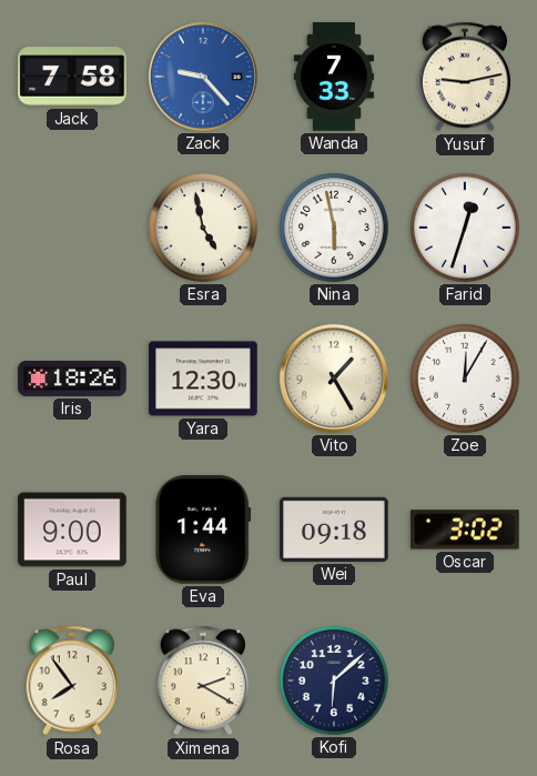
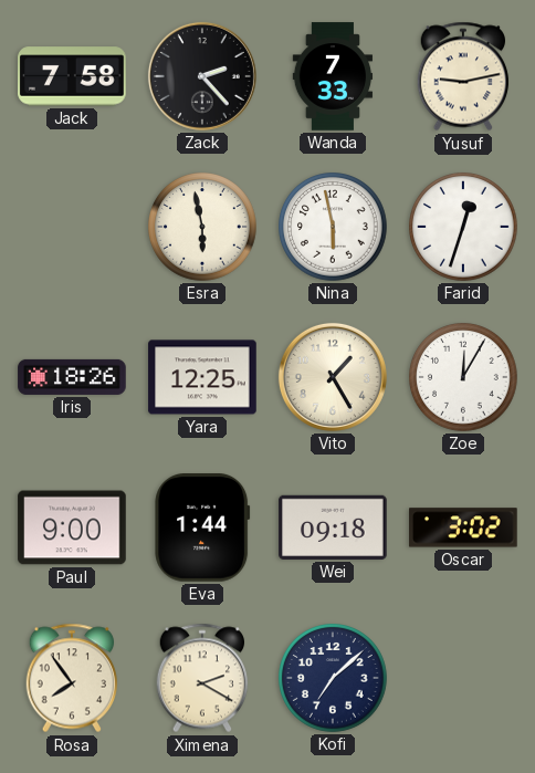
Zack: 9:23 -> 2:23
Zack dial: blue -> black
Esra: 4:58 -> 5:58
Yara: 12:30 -> 12:25
Kofi: 6:08 -> 7:08
